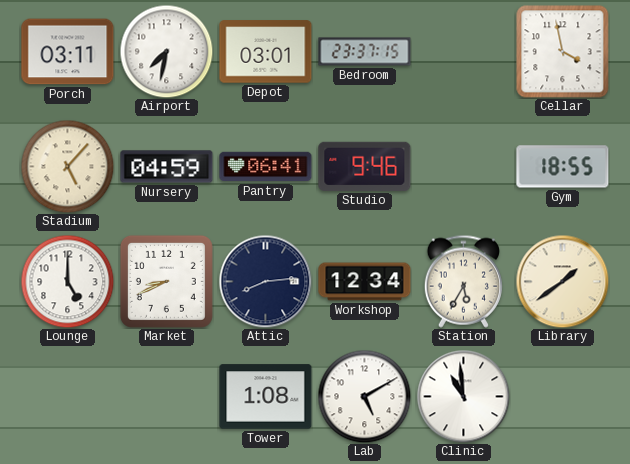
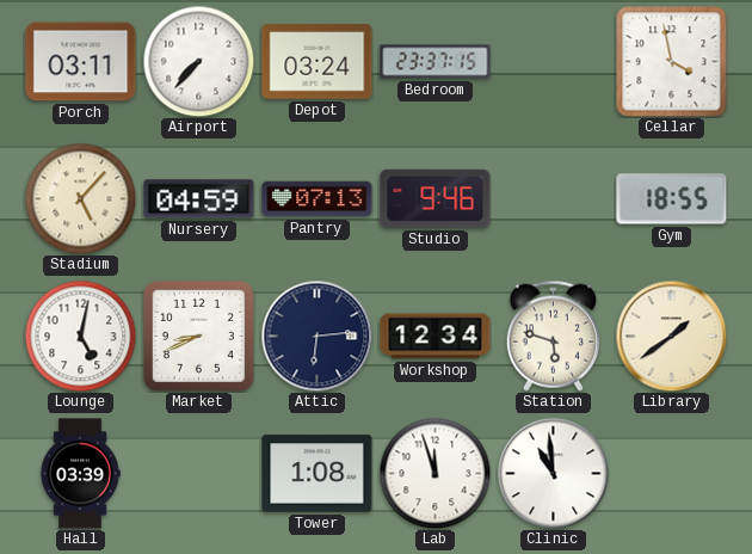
Airport: 7:32 -> 7:37
Depot: 03:01 -> 03:24
Pantry: 06:41 -> 07:13
Lounge: 5:00 -> 5:02
Attic: 8:14 -> 6:14
Station: 5:35 -> 5:48
Hall: none -> 03:39
Lab: 5:10 -> 11:57
